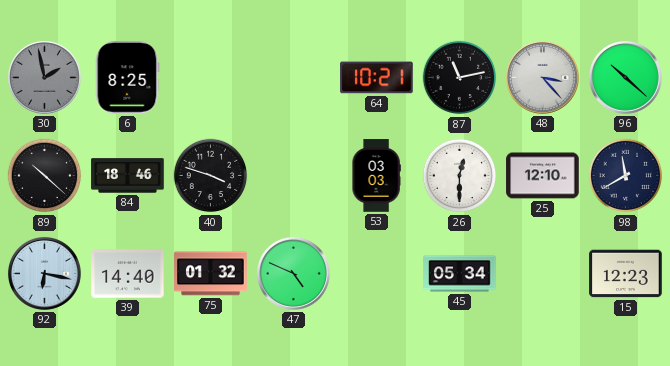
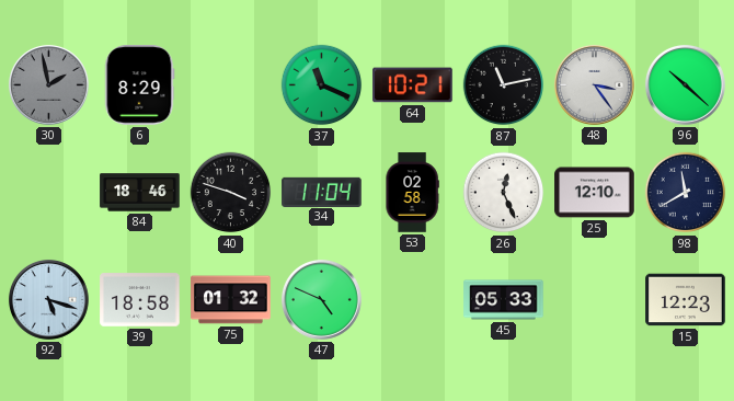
6: 8:25 -> 8:29
37: none -> 11:19
48: 3:23 -> 3:24
89: 10:22 -> none
34: none -> 11:04
53: 03:03 -> 02:58
26: 12:30 -> 12:26
92: 6:17 -> 5:18
39: 14:40 -> 18:58
45: 05:34 -> 05:33
